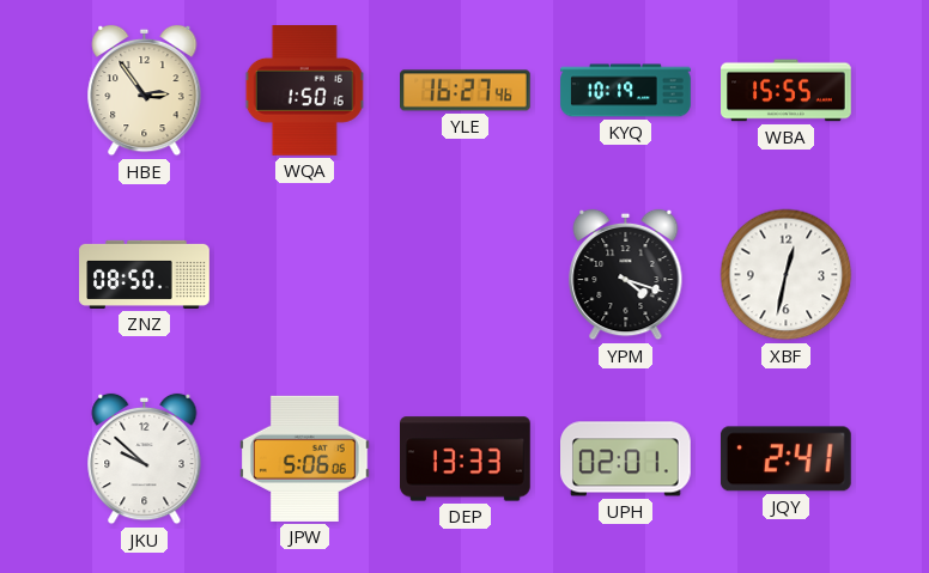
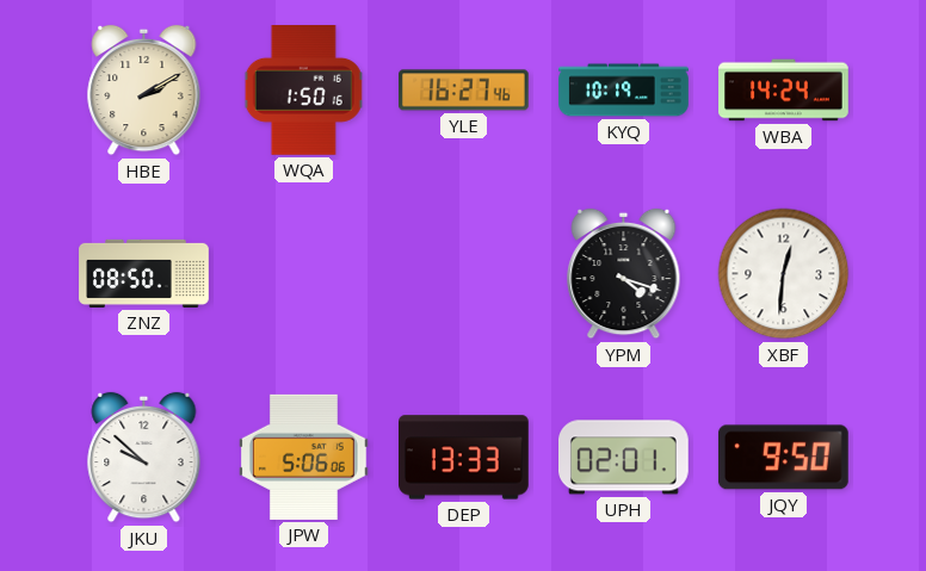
HBE: 2:54 -> 2:10
WBA: 15:55 -> 14:24
XBF: 12:32 -> 12:31
JQY: 2:41 -> 9:50
